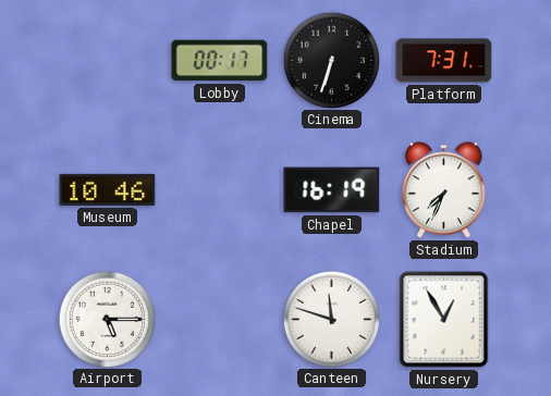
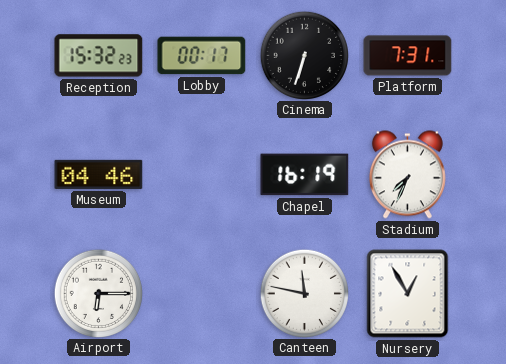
Reception: none -> 15:32
Museum: 10:46 -> 04:46
Airport: 5:15 -> 6:15
Canteen: 11:48 -> 11:47
